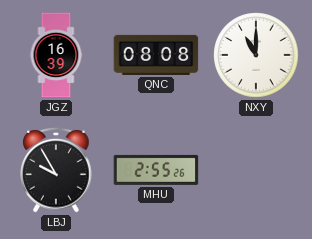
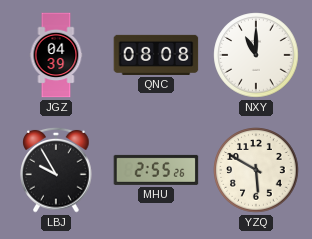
JGZ: 16:39 -> 04:39
YZQ: none -> 5:50
